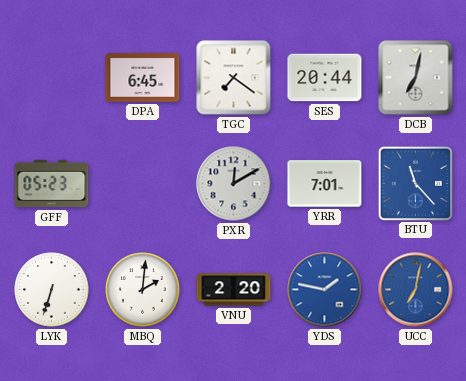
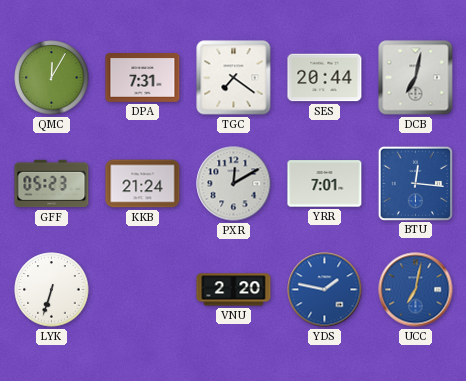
QMC: none -> 12:05
DPA: 6:45 -> 7:31
KKB: none -> 21:24
BTU: 11:23 -> 12:16
MBQ: 2:01 -> none
